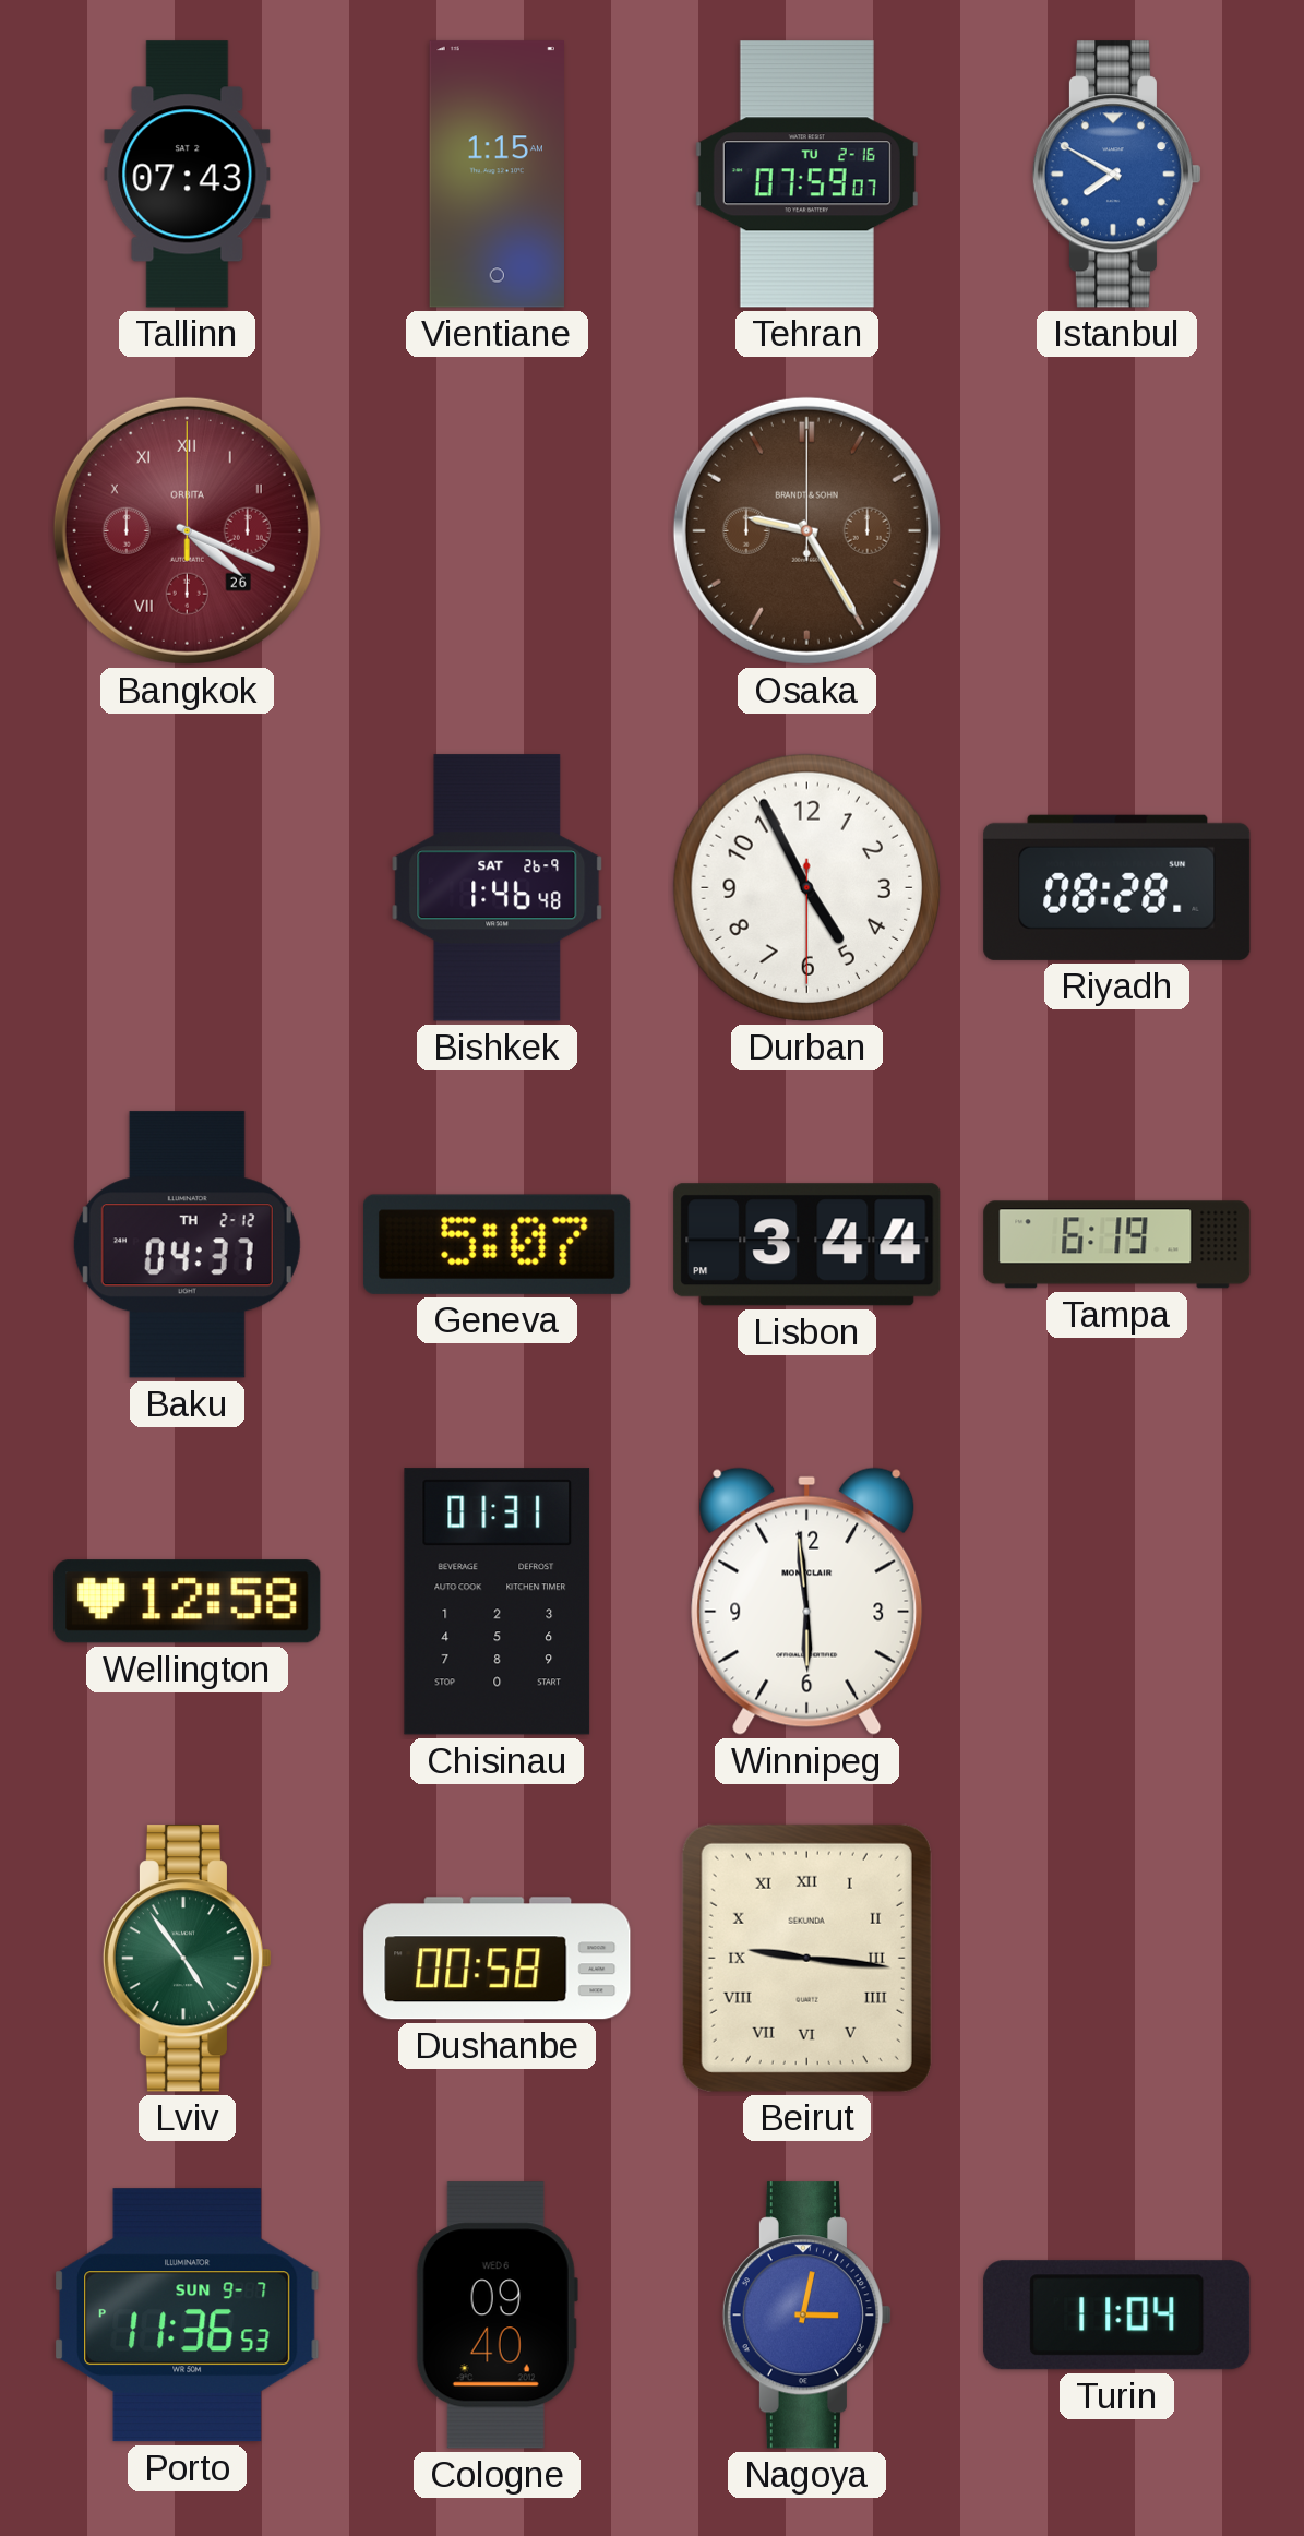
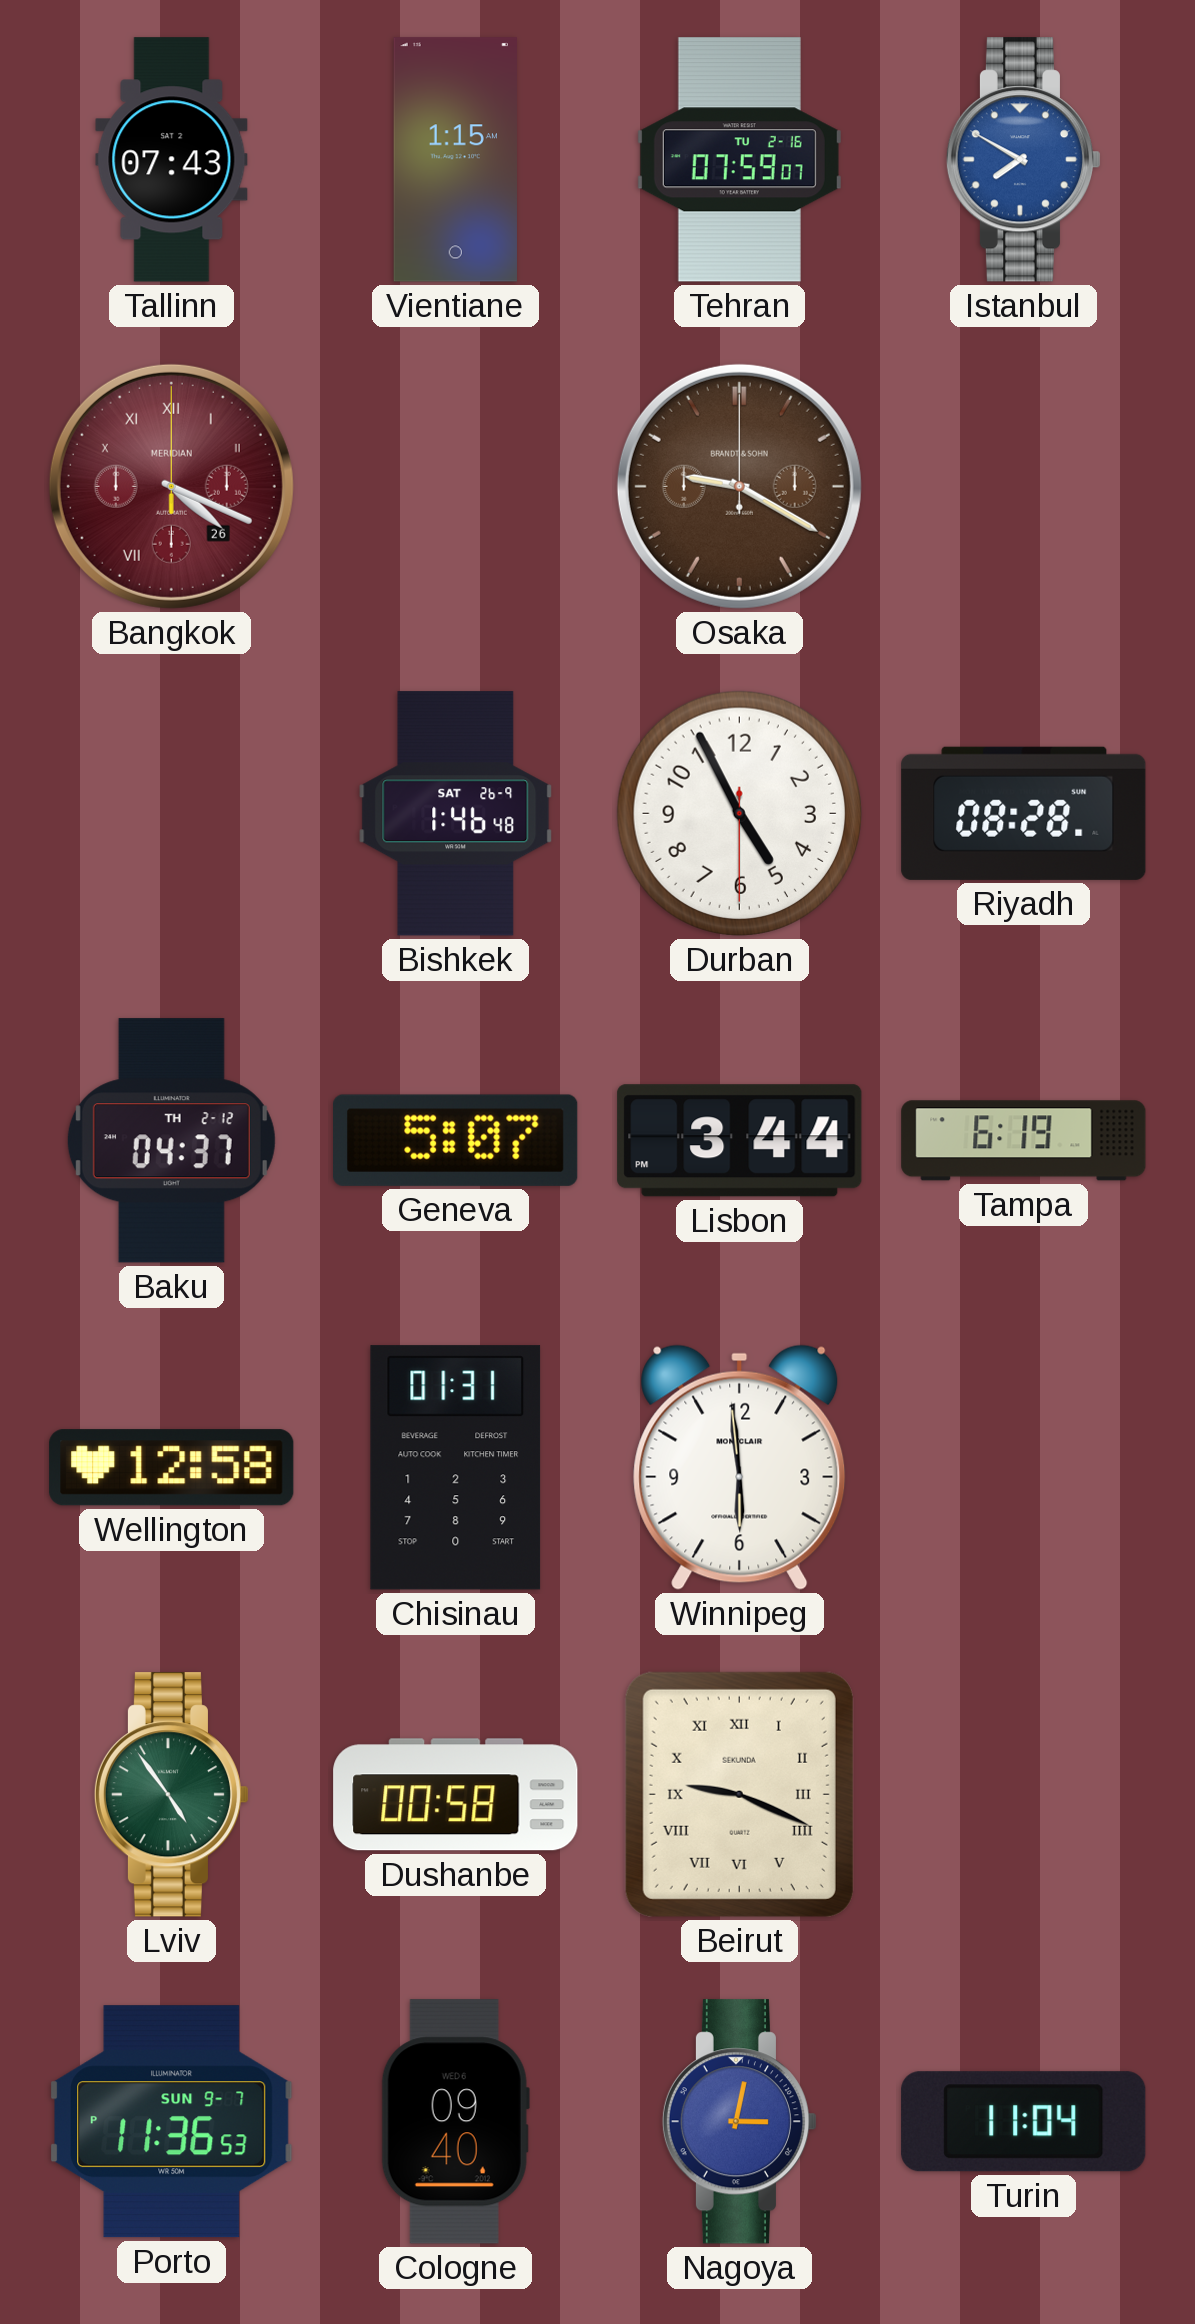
Bangkok brand: ORBITA -> MERIDIAN
Osaka: 9:25 -> 9:20
Beirut: 9:16 -> 9:19
